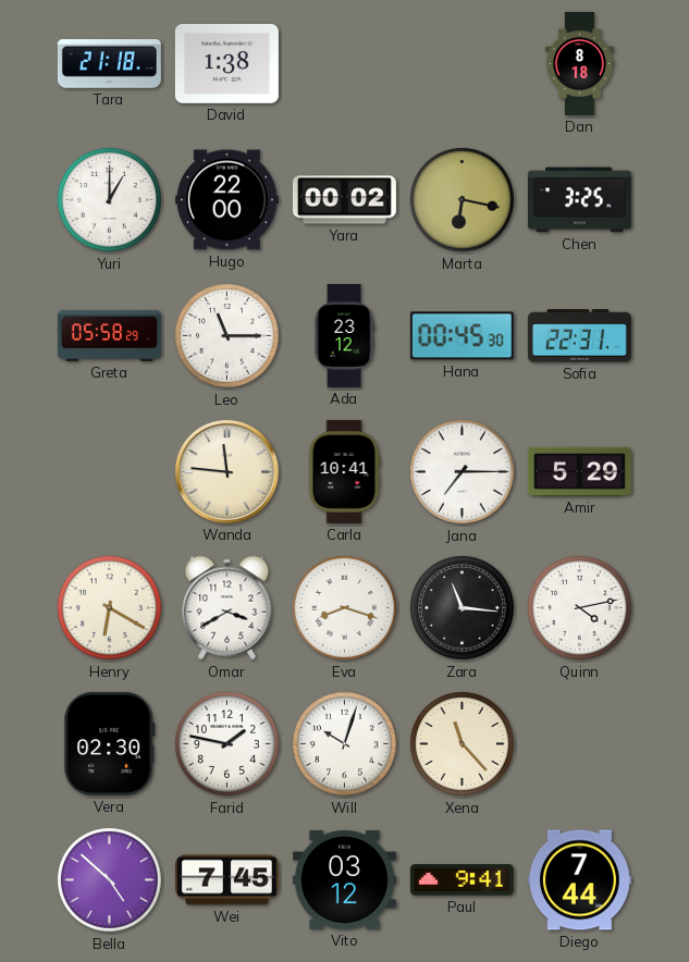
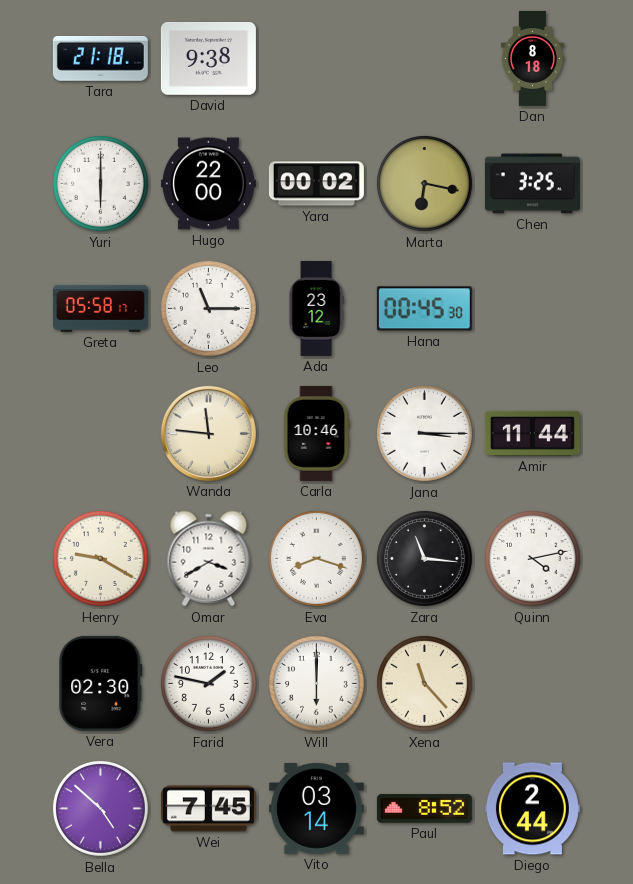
David: 1:38 -> 9:38
Yuri: 1:00 -> 6:00
Greta: 05:58:29 -> 05:58:17
Sofia: 22:31 -> none
Carla: 10:41 -> 10:46
Jana: 7:15 -> 3:15
Amir: 5:29 -> 11:44
Henry: 6:20 -> 9:20
Will: 10:03 -> 6:00
Vito: 03:12 -> 03:14
Paul: 9:41 -> 8:52
Diego: 7:44 -> 2:44
